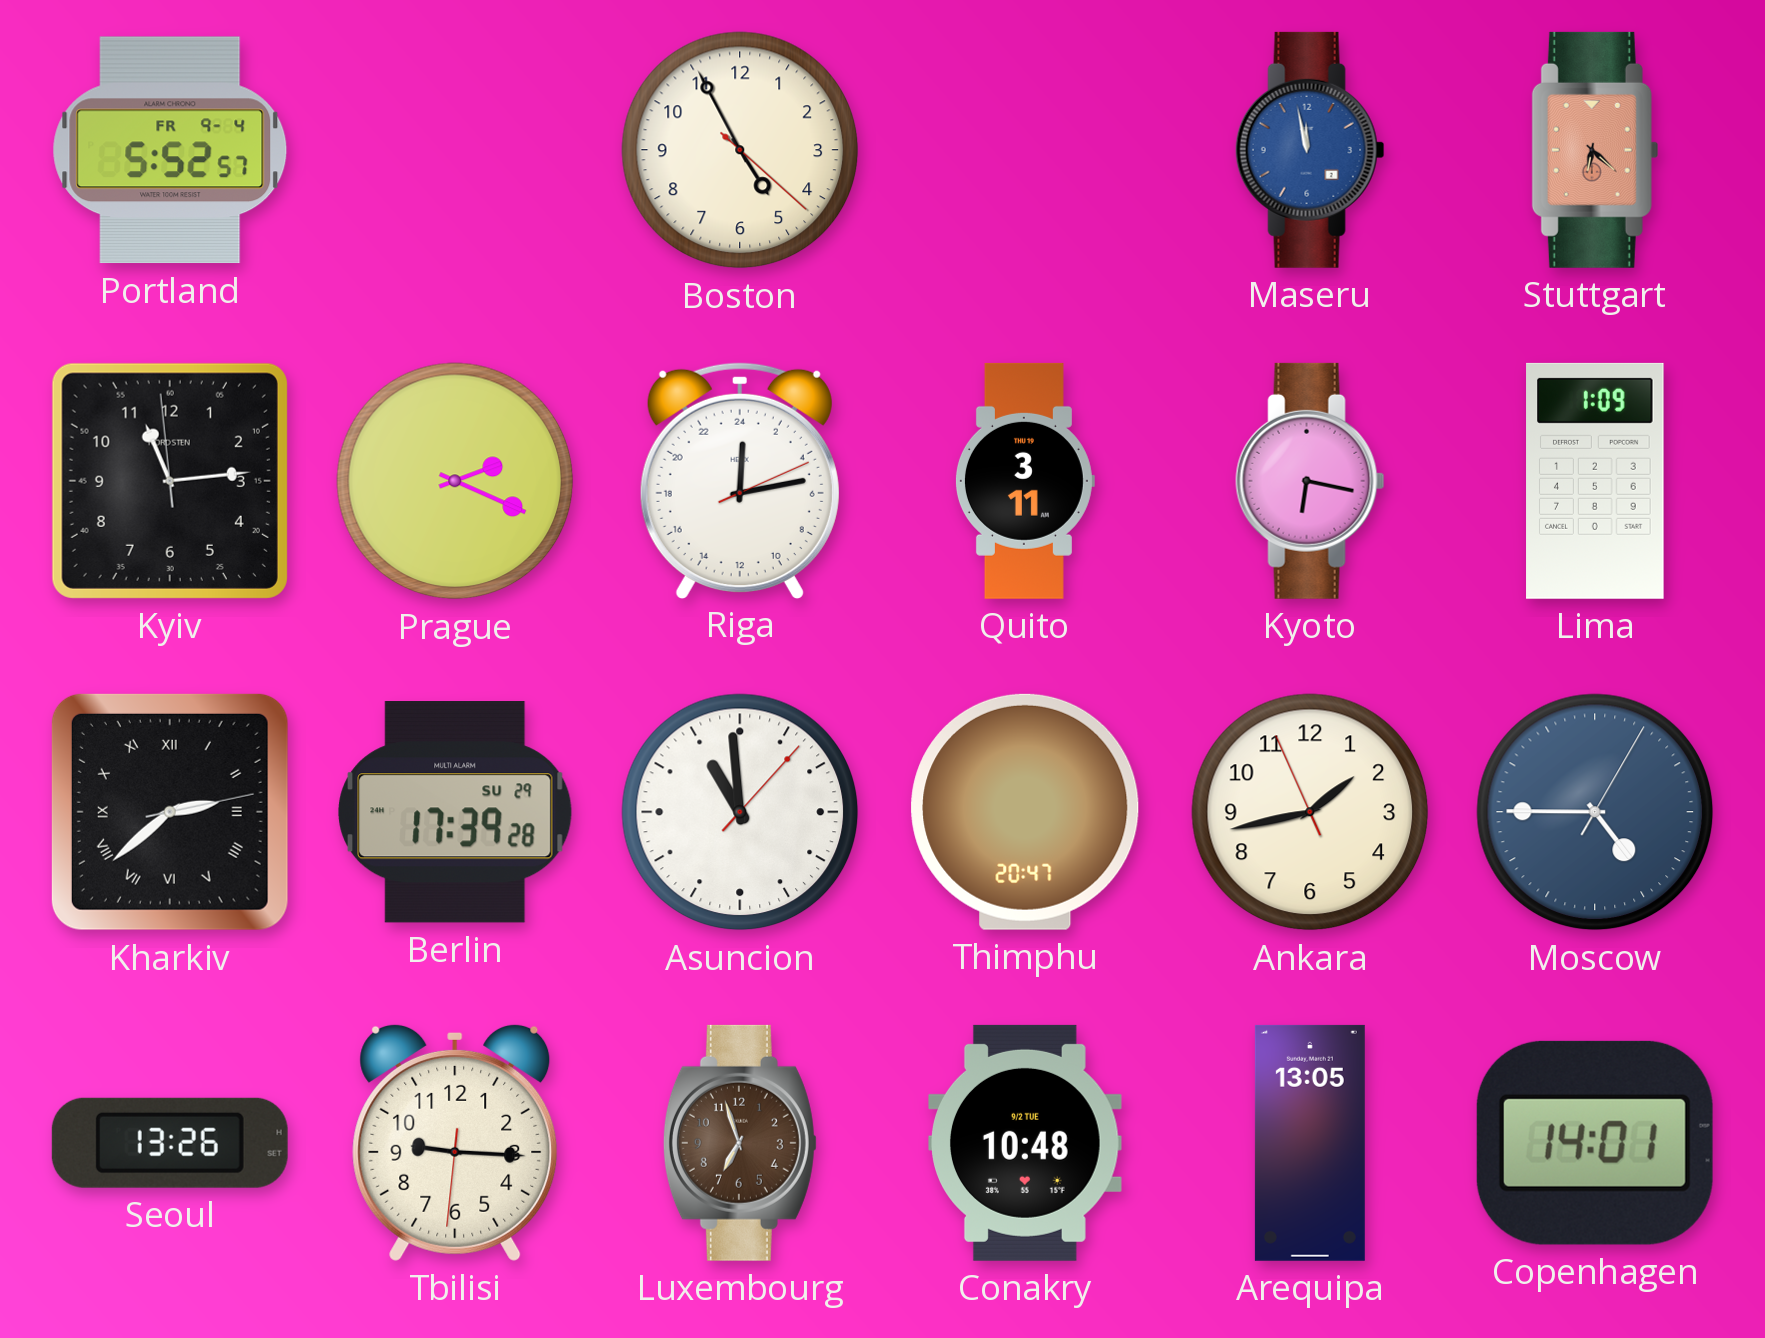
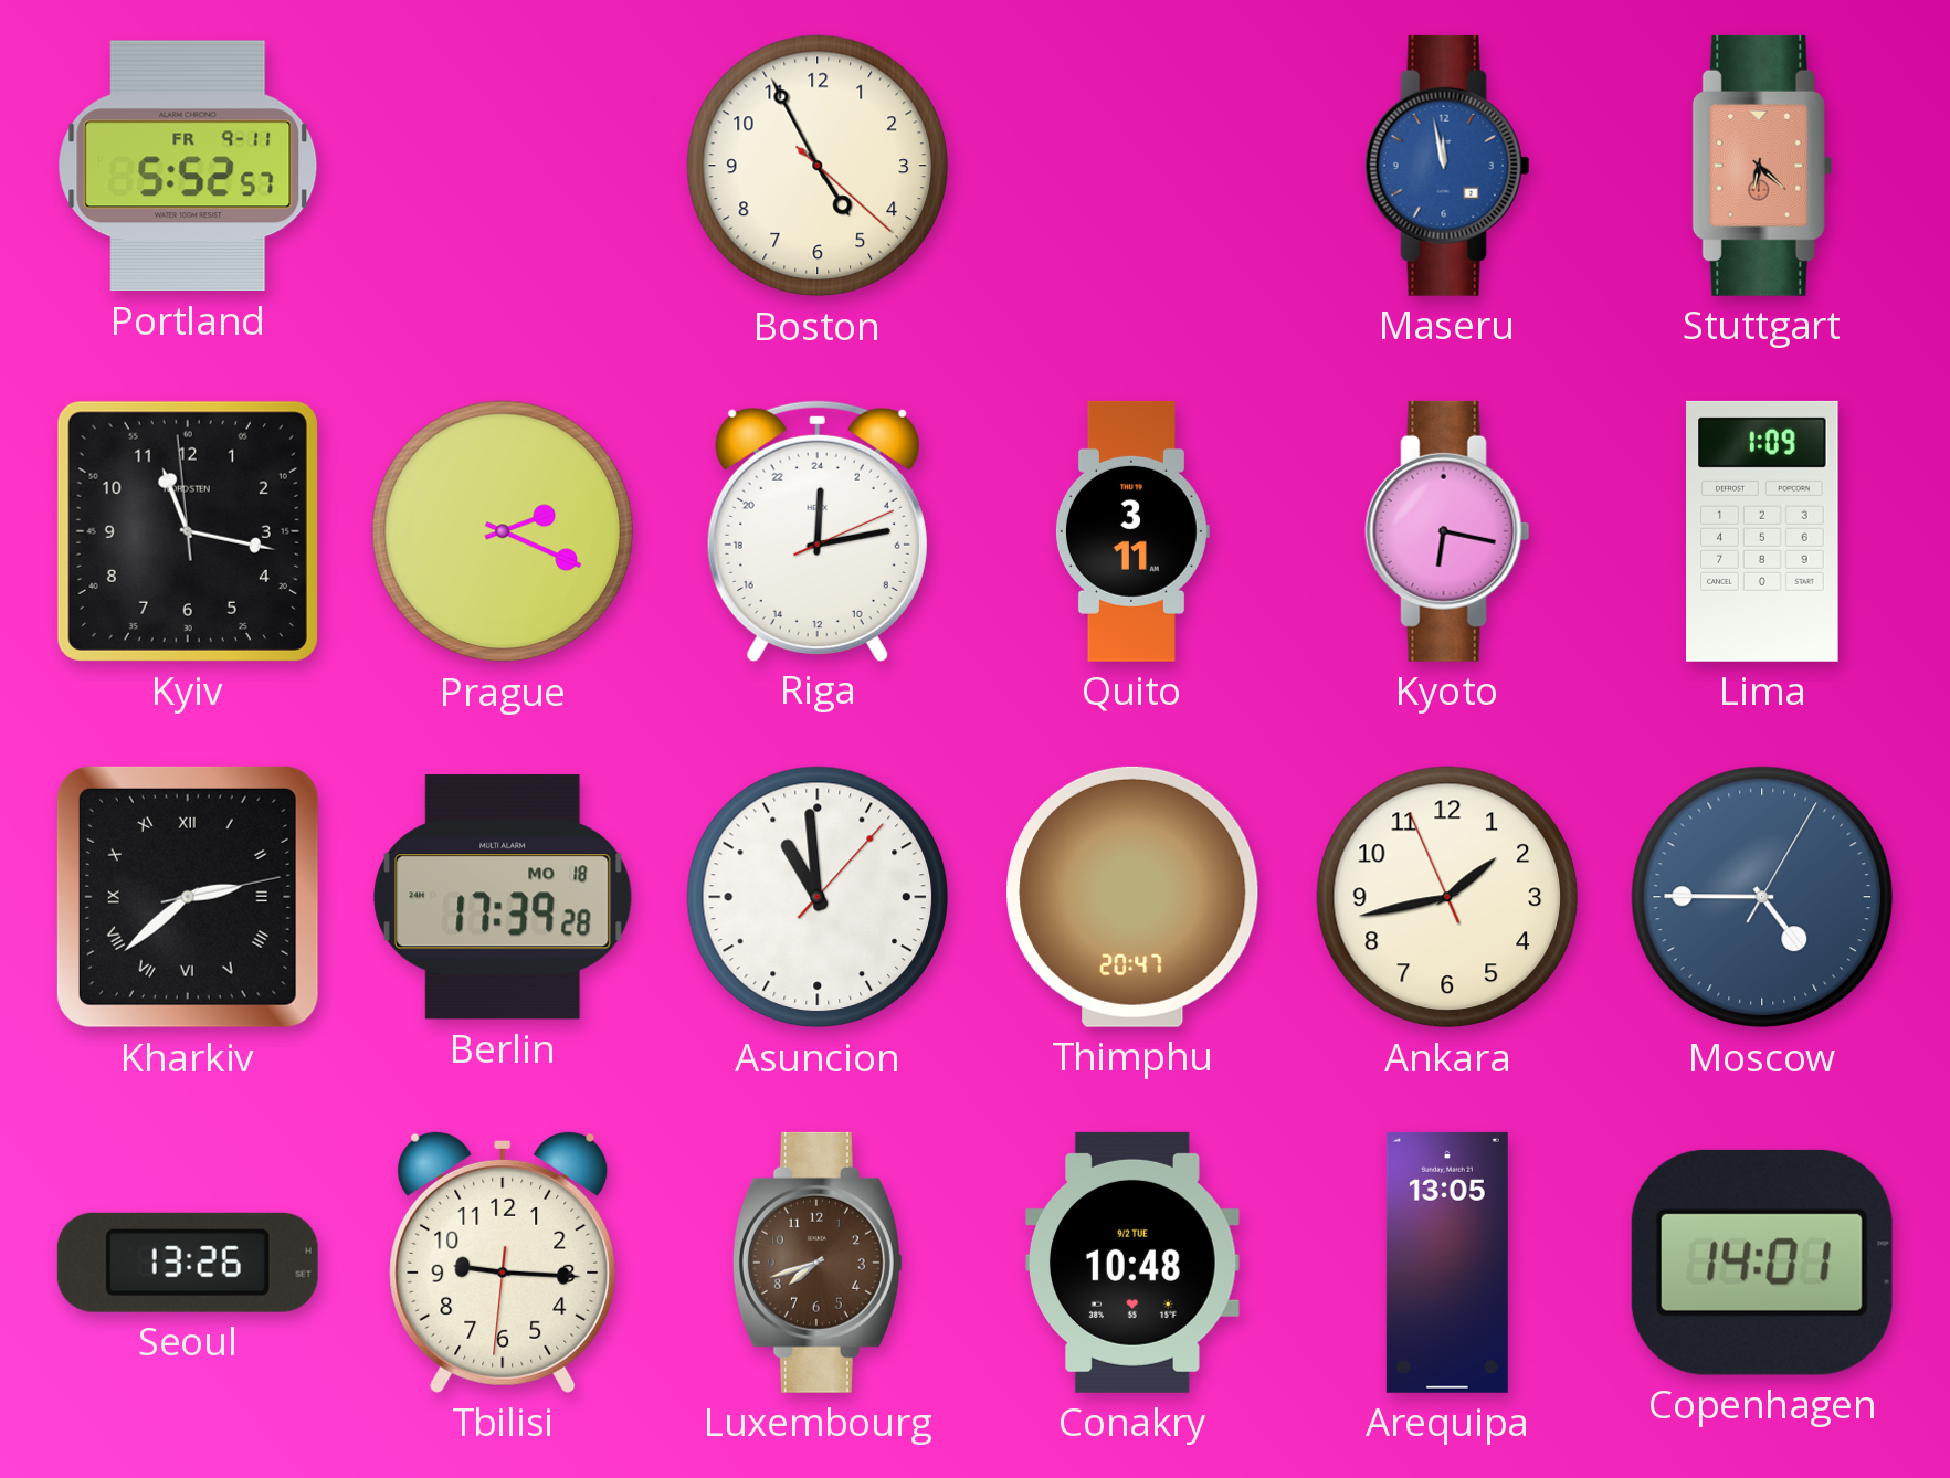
Portland date: FR 9-4 -> FR 9-11
Kyiv: 11:13 -> 11:16
Berlin date: SU 29 -> MO 18
Luxembourg: 6:57 -> 7:42
